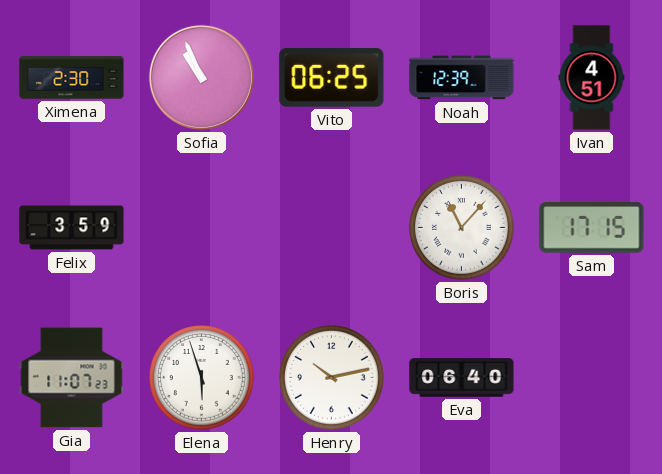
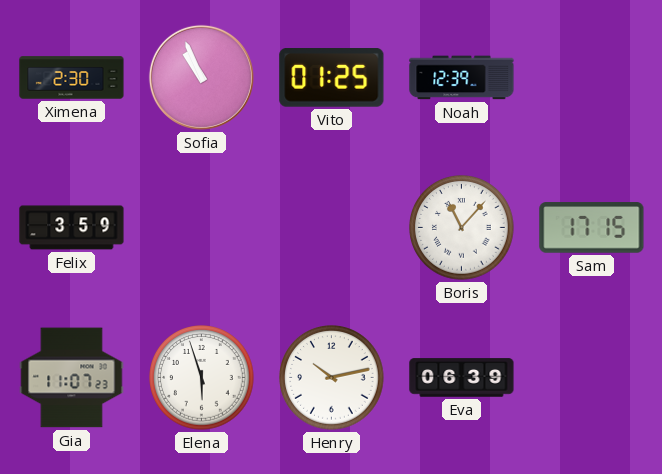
Vito: 06:25 -> 01:25
Ivan: 4:51 -> none
Eva: 06:40 -> 06:39
